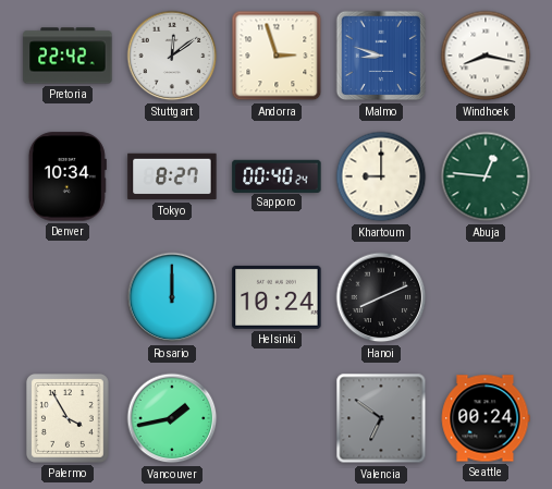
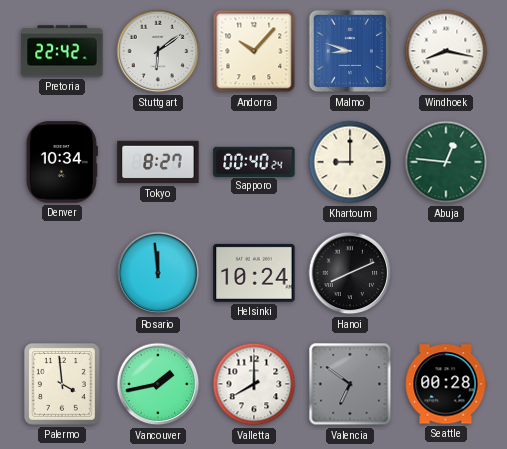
Stuttgart: 12:09 -> 6:09
Andorra: 2:57 -> 10:07
Rosario: 12:00 -> 11:59
Palermo: 3:55 -> 3:59
Valletta: none -> 8:00
Seattle: 00:24 -> 00:28
